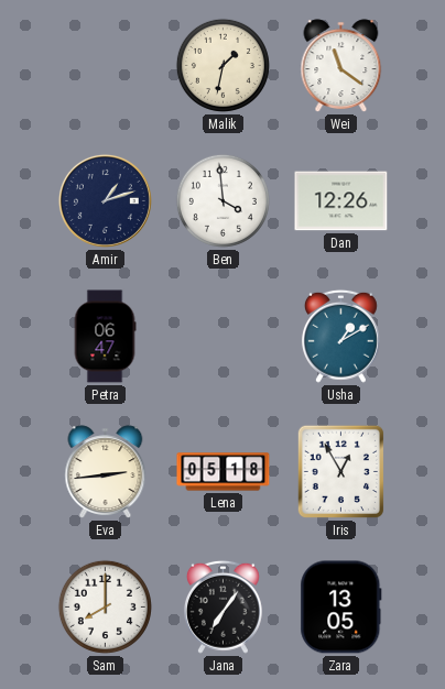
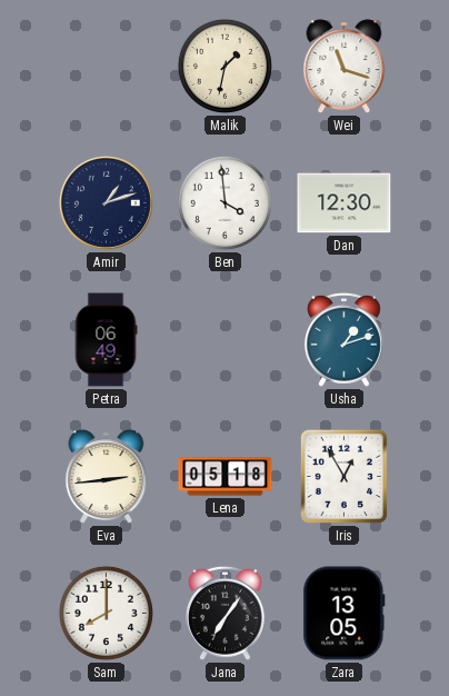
Wei: 11:21 -> 11:18
Dan: 12:26 -> 12:30
Petra: 06:47 -> 06:49
Usha: 1:10 -> 1:12
